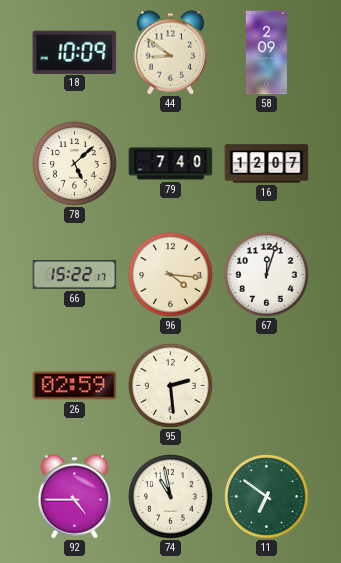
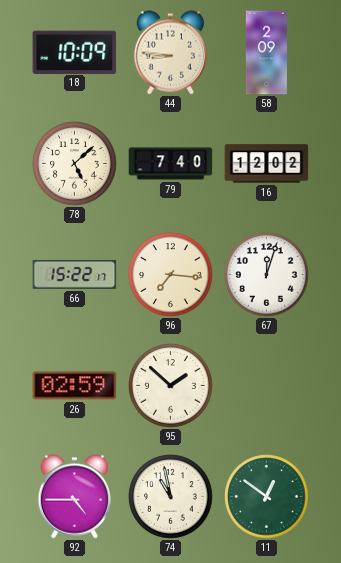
44: 8:51 -> 8:46
16: 12:07 -> 12:02
96: 4:16 -> 7:16
95: 2:29 -> 1:52
11: 6:51 -> 12:51
